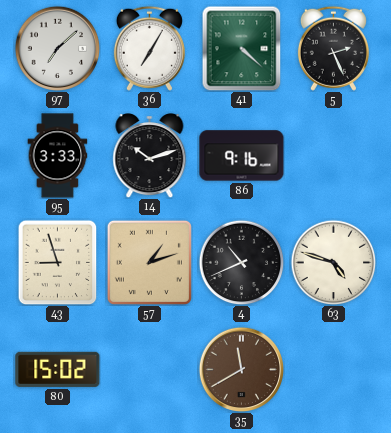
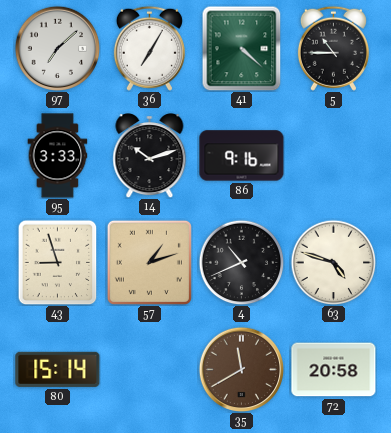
5: 2:26 -> 10:45
80: 15:02 -> 15:14
72: none -> 20:58
